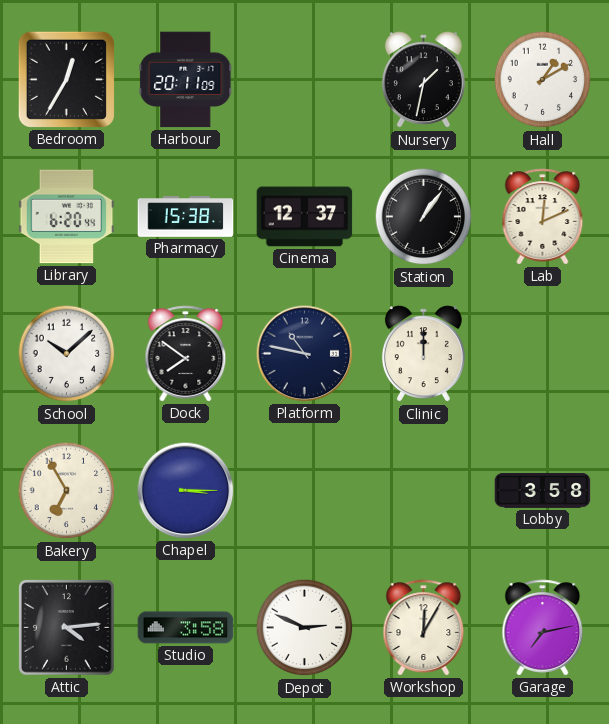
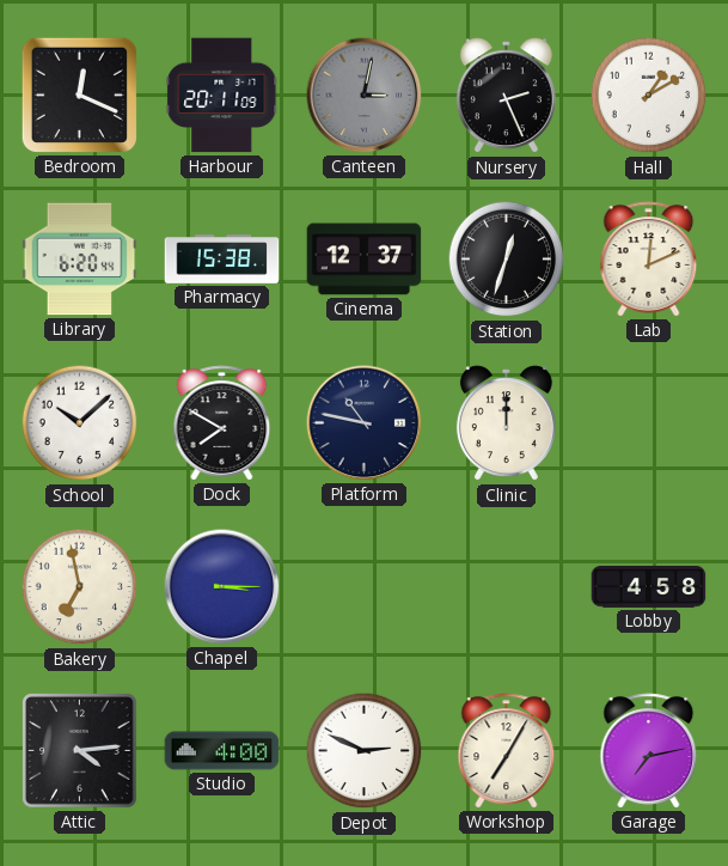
Bedroom: 12:35 -> 12:19
Canteen: none -> 3:02
Nursery: 1:32 -> 2:26
Station: 1:06 -> 12:33
Dock: 7:51 -> 7:50
Bakery: 6:55 -> 6:58
Lobby: 3:58 -> 4:58
Studio: 3:58 -> 4:00
Workshop: 12:05 -> 7:05
